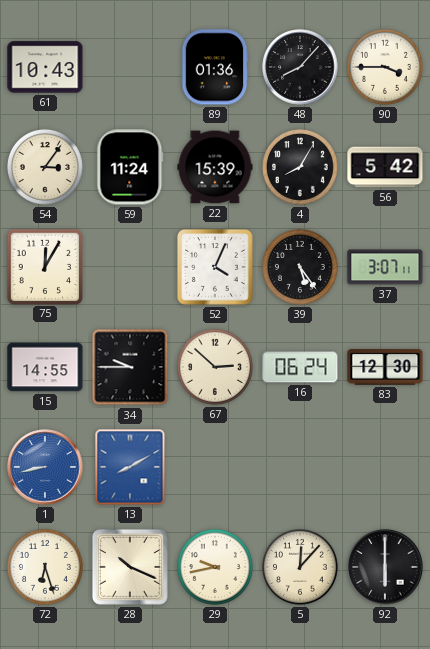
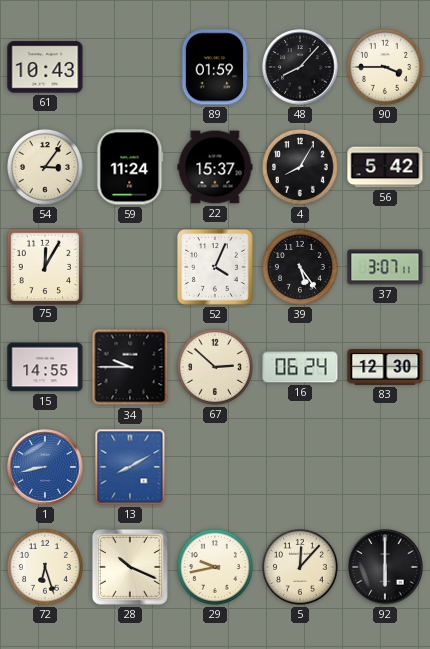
89: 01:36 -> 01:59
22: 15:39 -> 15:37
